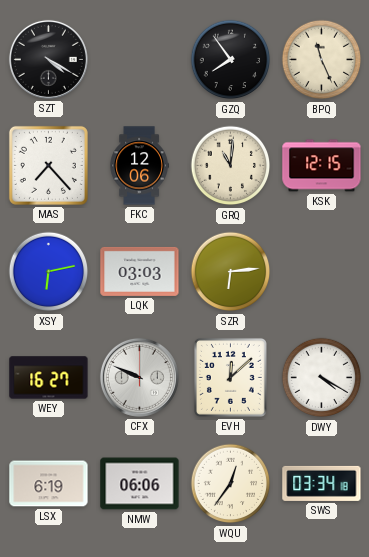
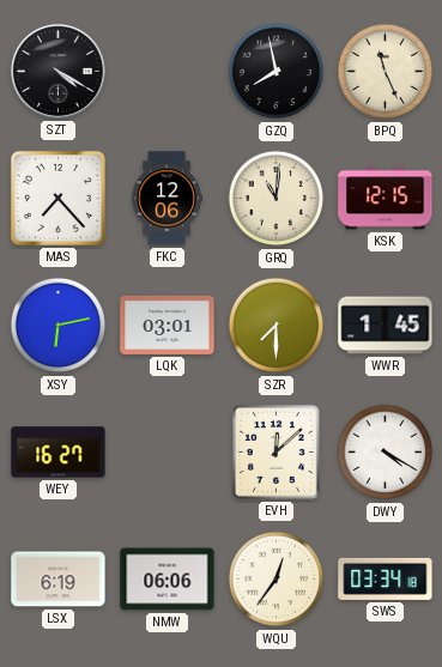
GZQ: 7:54 -> 7:58
LQK: 03:03 -> 03:01
SZR: 6:14 -> 7:30
WWR: none -> 1:45
CFX: 9:49 -> none
